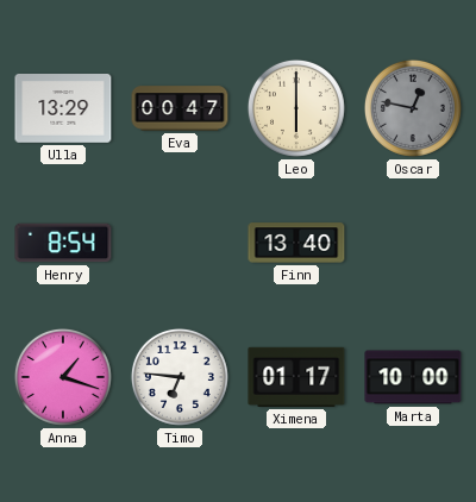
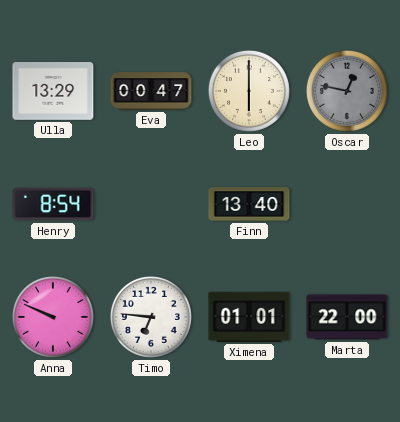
Anna: 1:18 -> 9:49
Ximena: 01:17 -> 01:01
Marta: 10:00 -> 22:00
